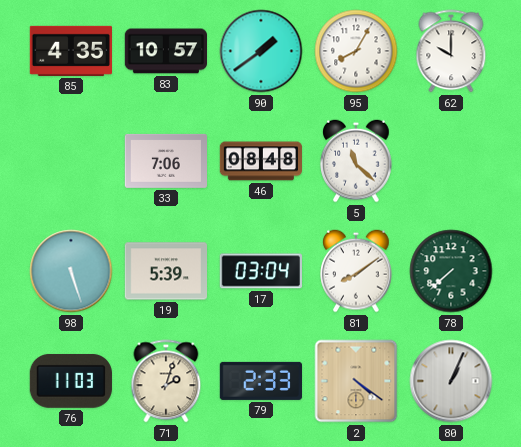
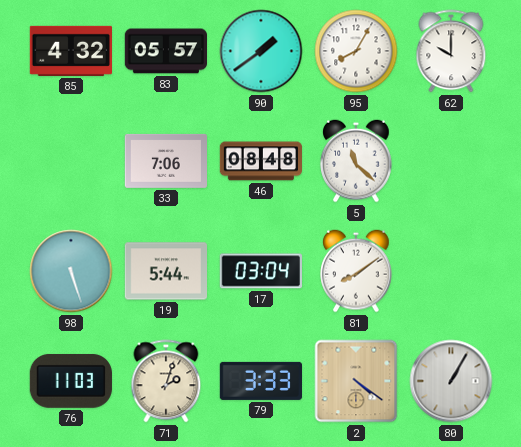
85: 4:35 -> 4:32
83: 10:57 -> 05:57
19: 5:39 -> 5:44
78: 7:38 -> none
79: 2:33 -> 3:33
80: 1:04 -> 1:05
